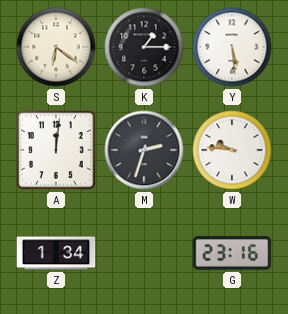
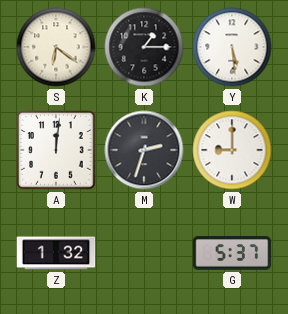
W: 9:46 -> 9:00
Z: 1:34 -> 1:32
G: 23:16 -> 5:37
